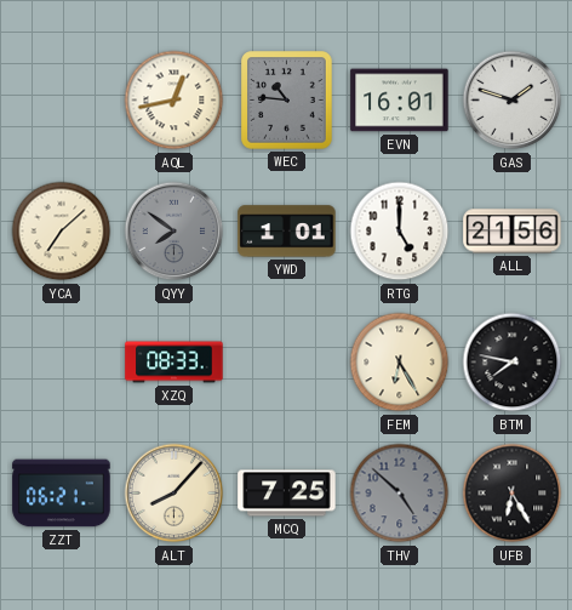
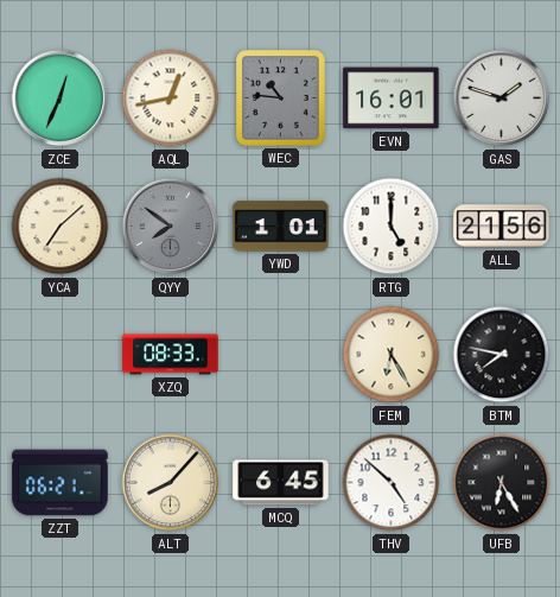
ZCE: none -> 12:34
MCQ: 7:25 -> 6:45
THV dial: grey -> white
